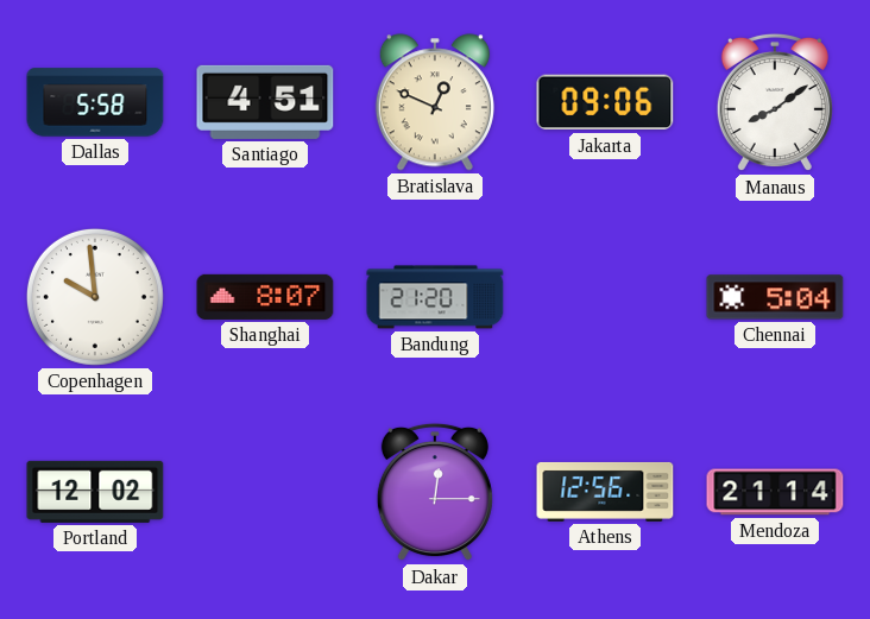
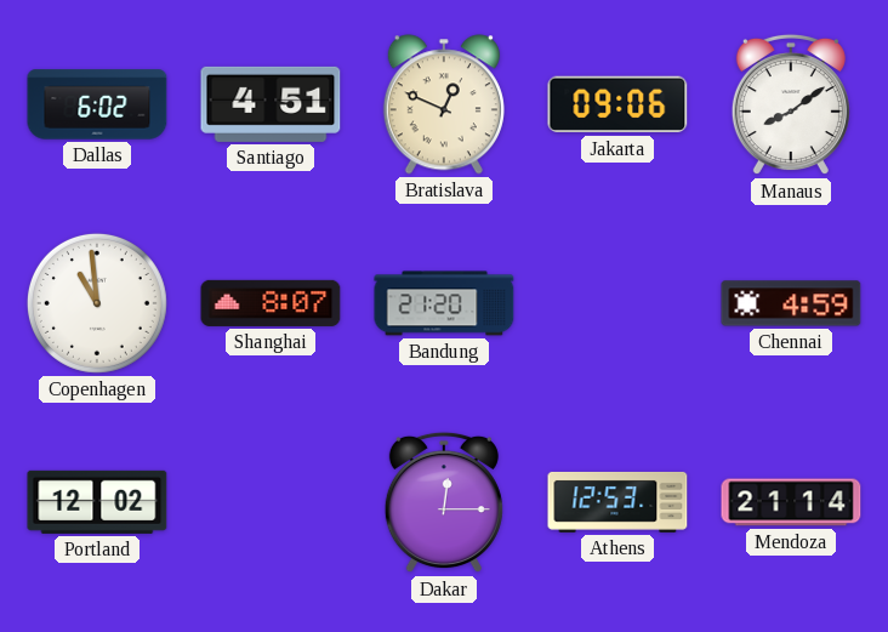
Dallas: 5:58 -> 6:02
Copenhagen: 9:59 -> 10:59
Chennai: 5:04 -> 4:59
Athens: 12:56 -> 12:53
